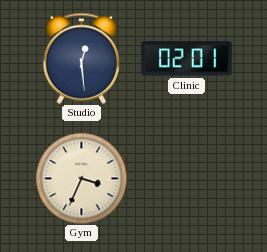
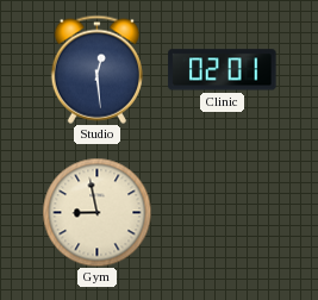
Gym: 3:34 -> 8:58
